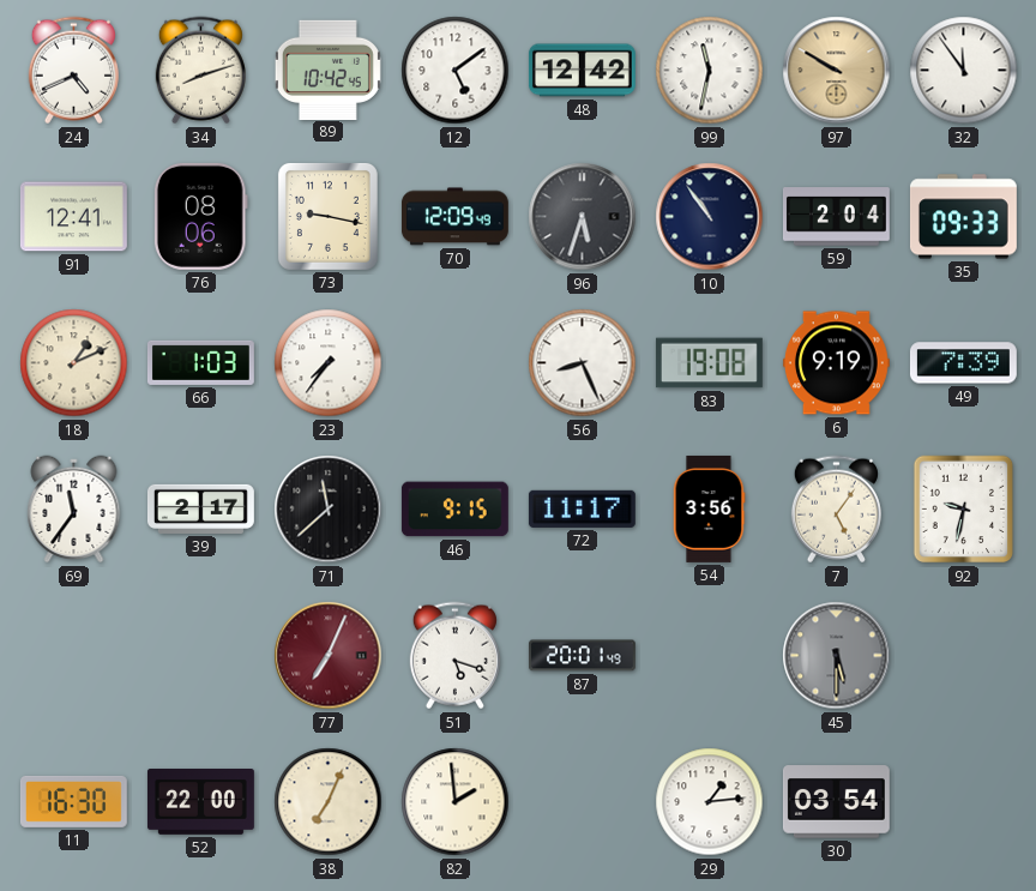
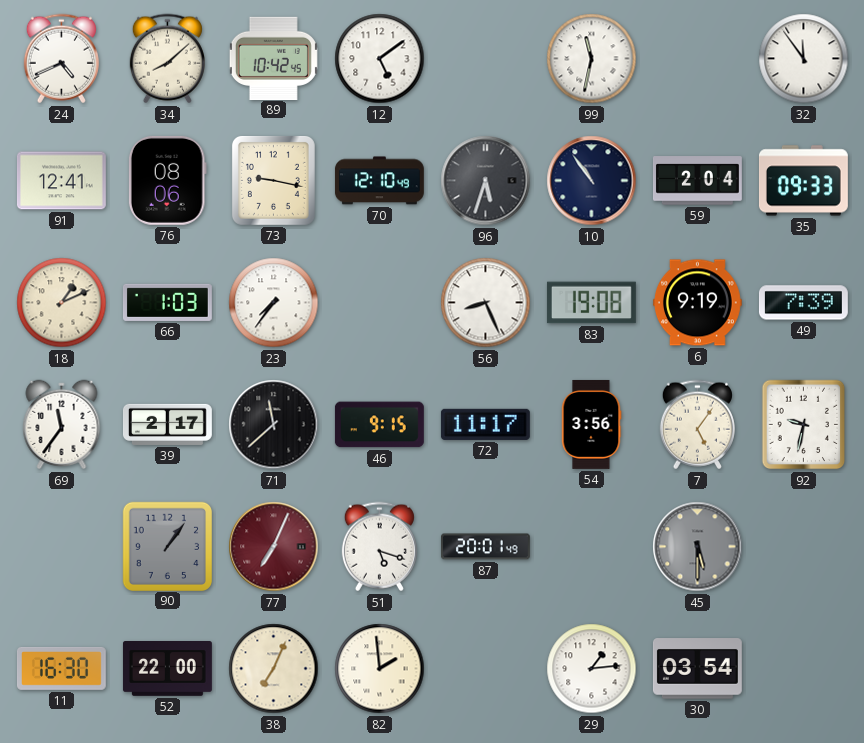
34: 8:12 -> 8:08
48: 12:42 -> none
97: 9:50 -> none
70: 12:09 -> 12:10
90: none -> 1:06
